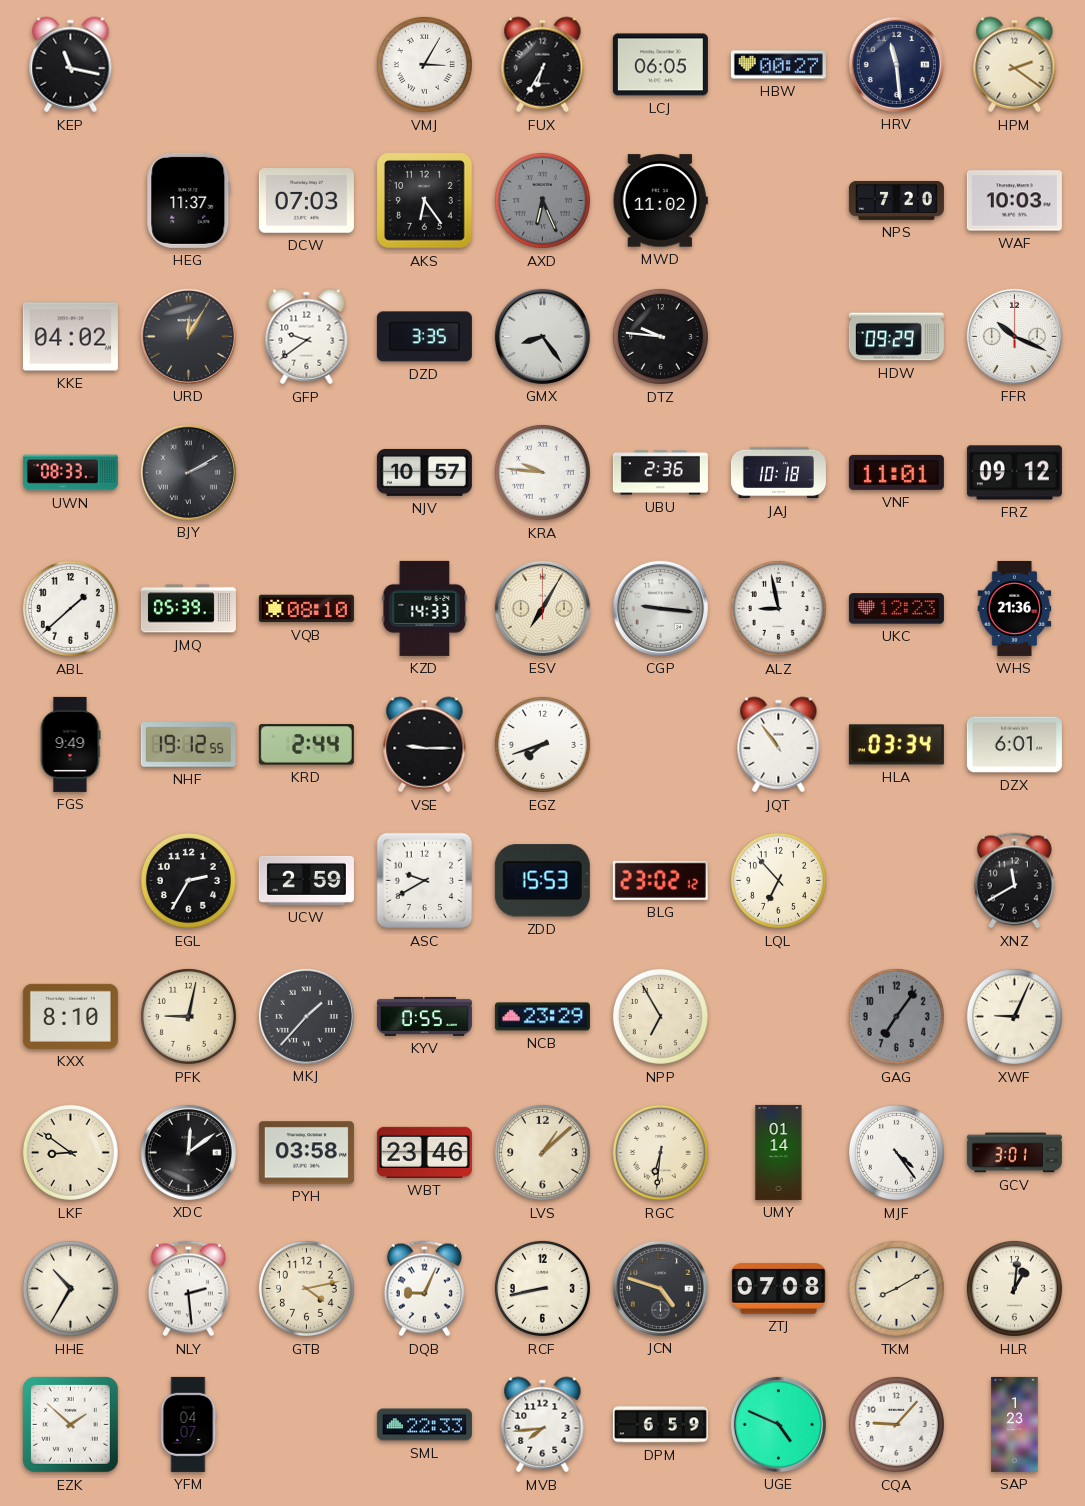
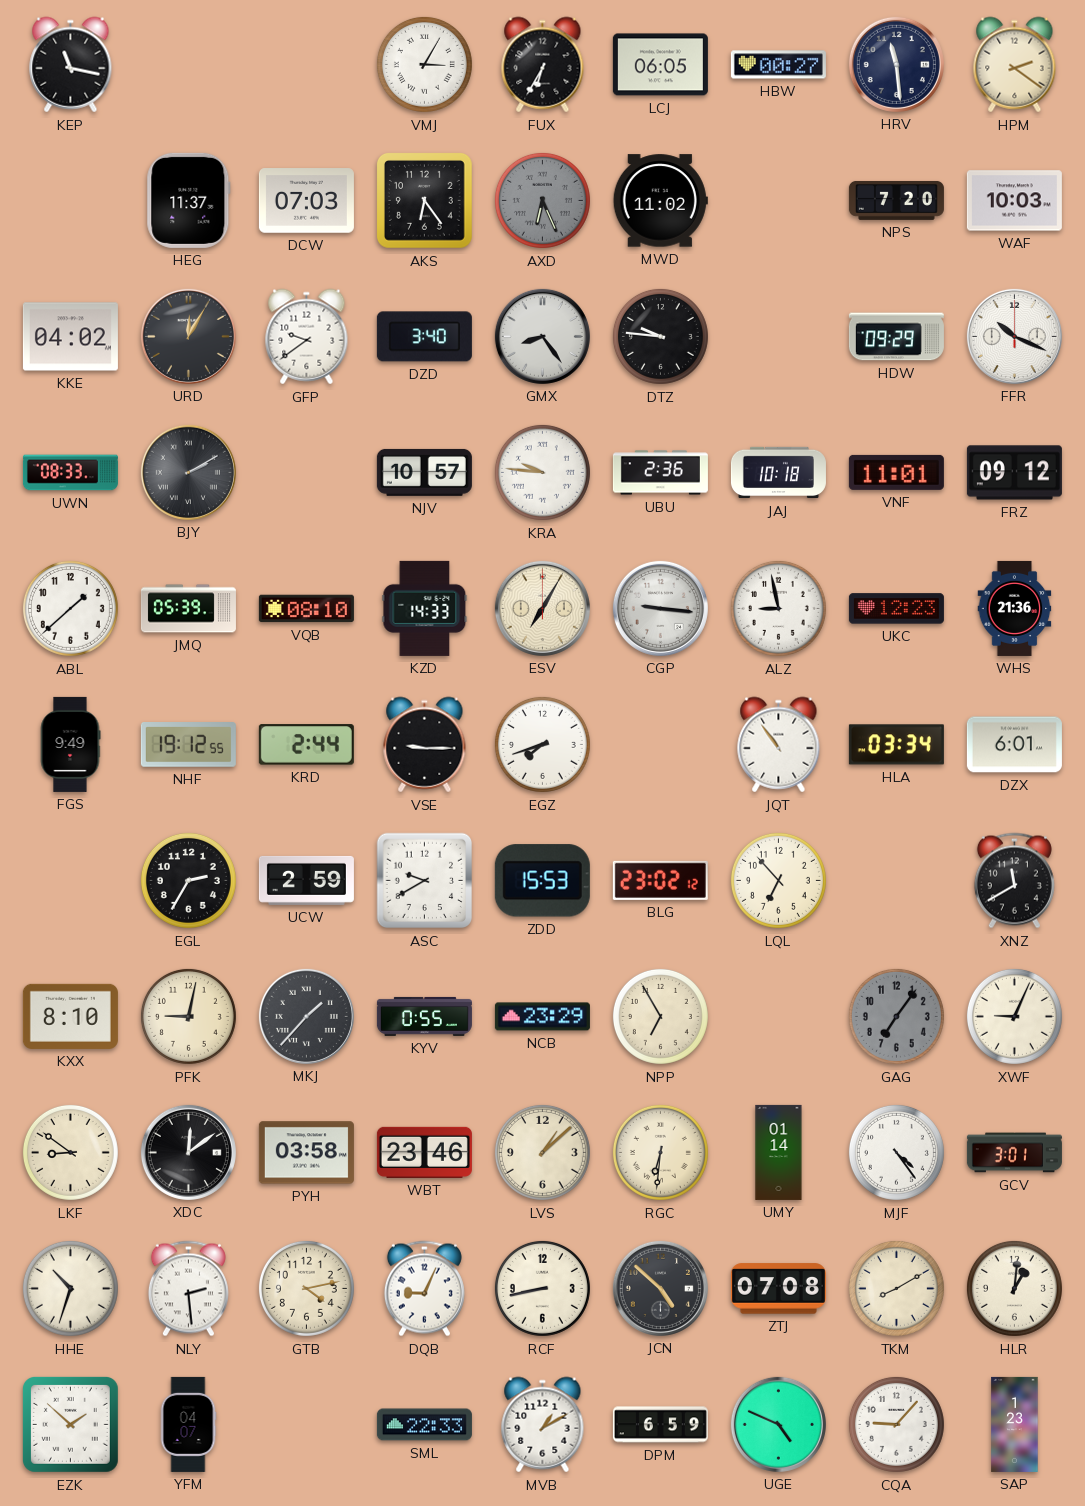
DZD: 3:35 -> 3:40
HHE: 10:35 -> 10:33
JCN: 4:48 -> 4:52
MVB: 7:44 -> 1:10
